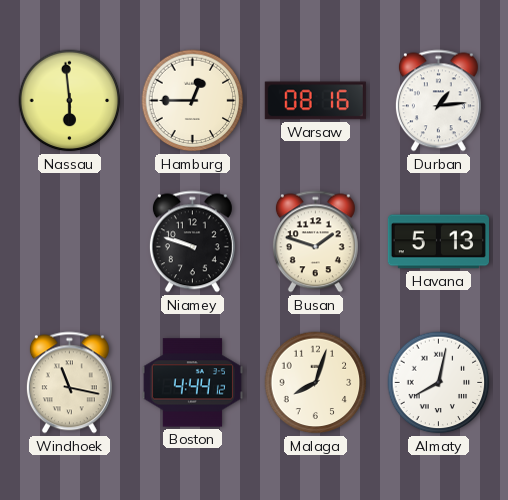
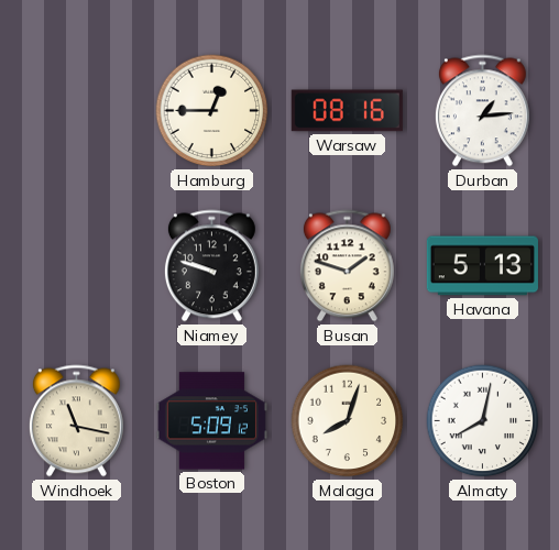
Nassau: 5:59 -> none
Boston: 4:44 -> 5:09
